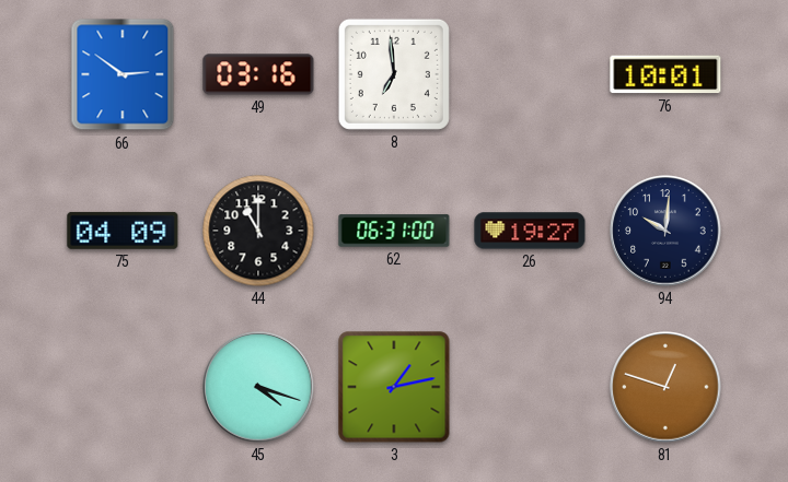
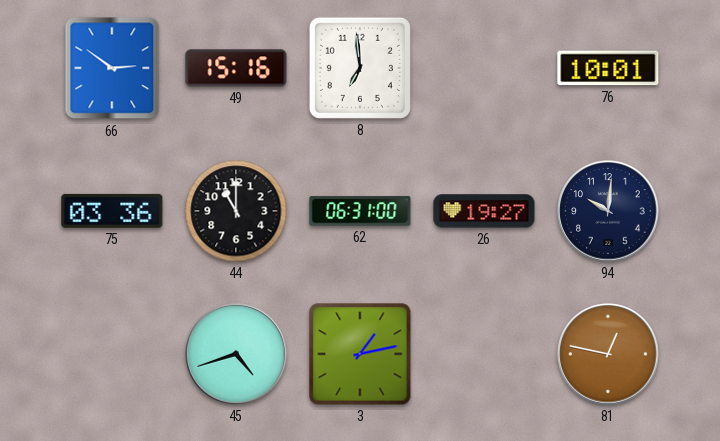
49: 03:16 -> 15:16
75: 04:09 -> 03:36
45: 4:18 -> 4:42
81: 12:48 -> 12:47
